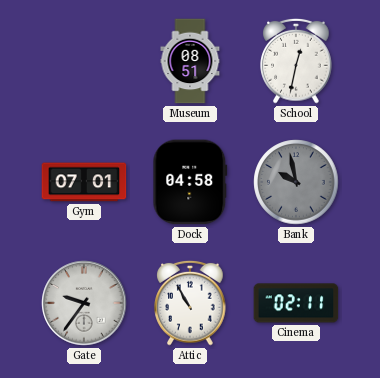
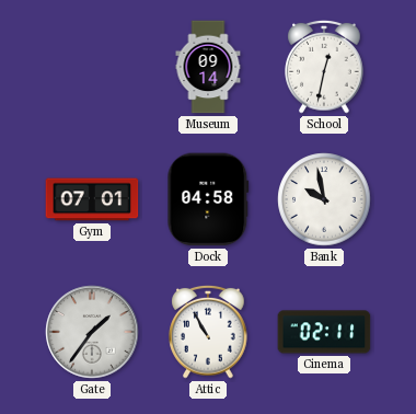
Museum: 08:51 -> 09:14
Bank dial: grey -> white
Gate: 9:36 -> 1:36
